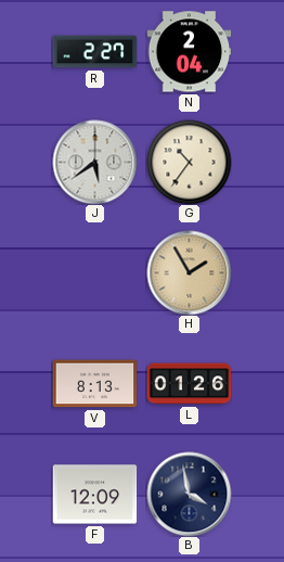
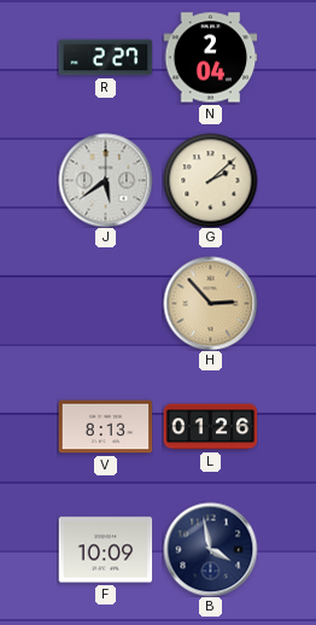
G: 10:36 -> 2:08
H: 1:55 -> 2:53
F: 12:09 -> 10:09
